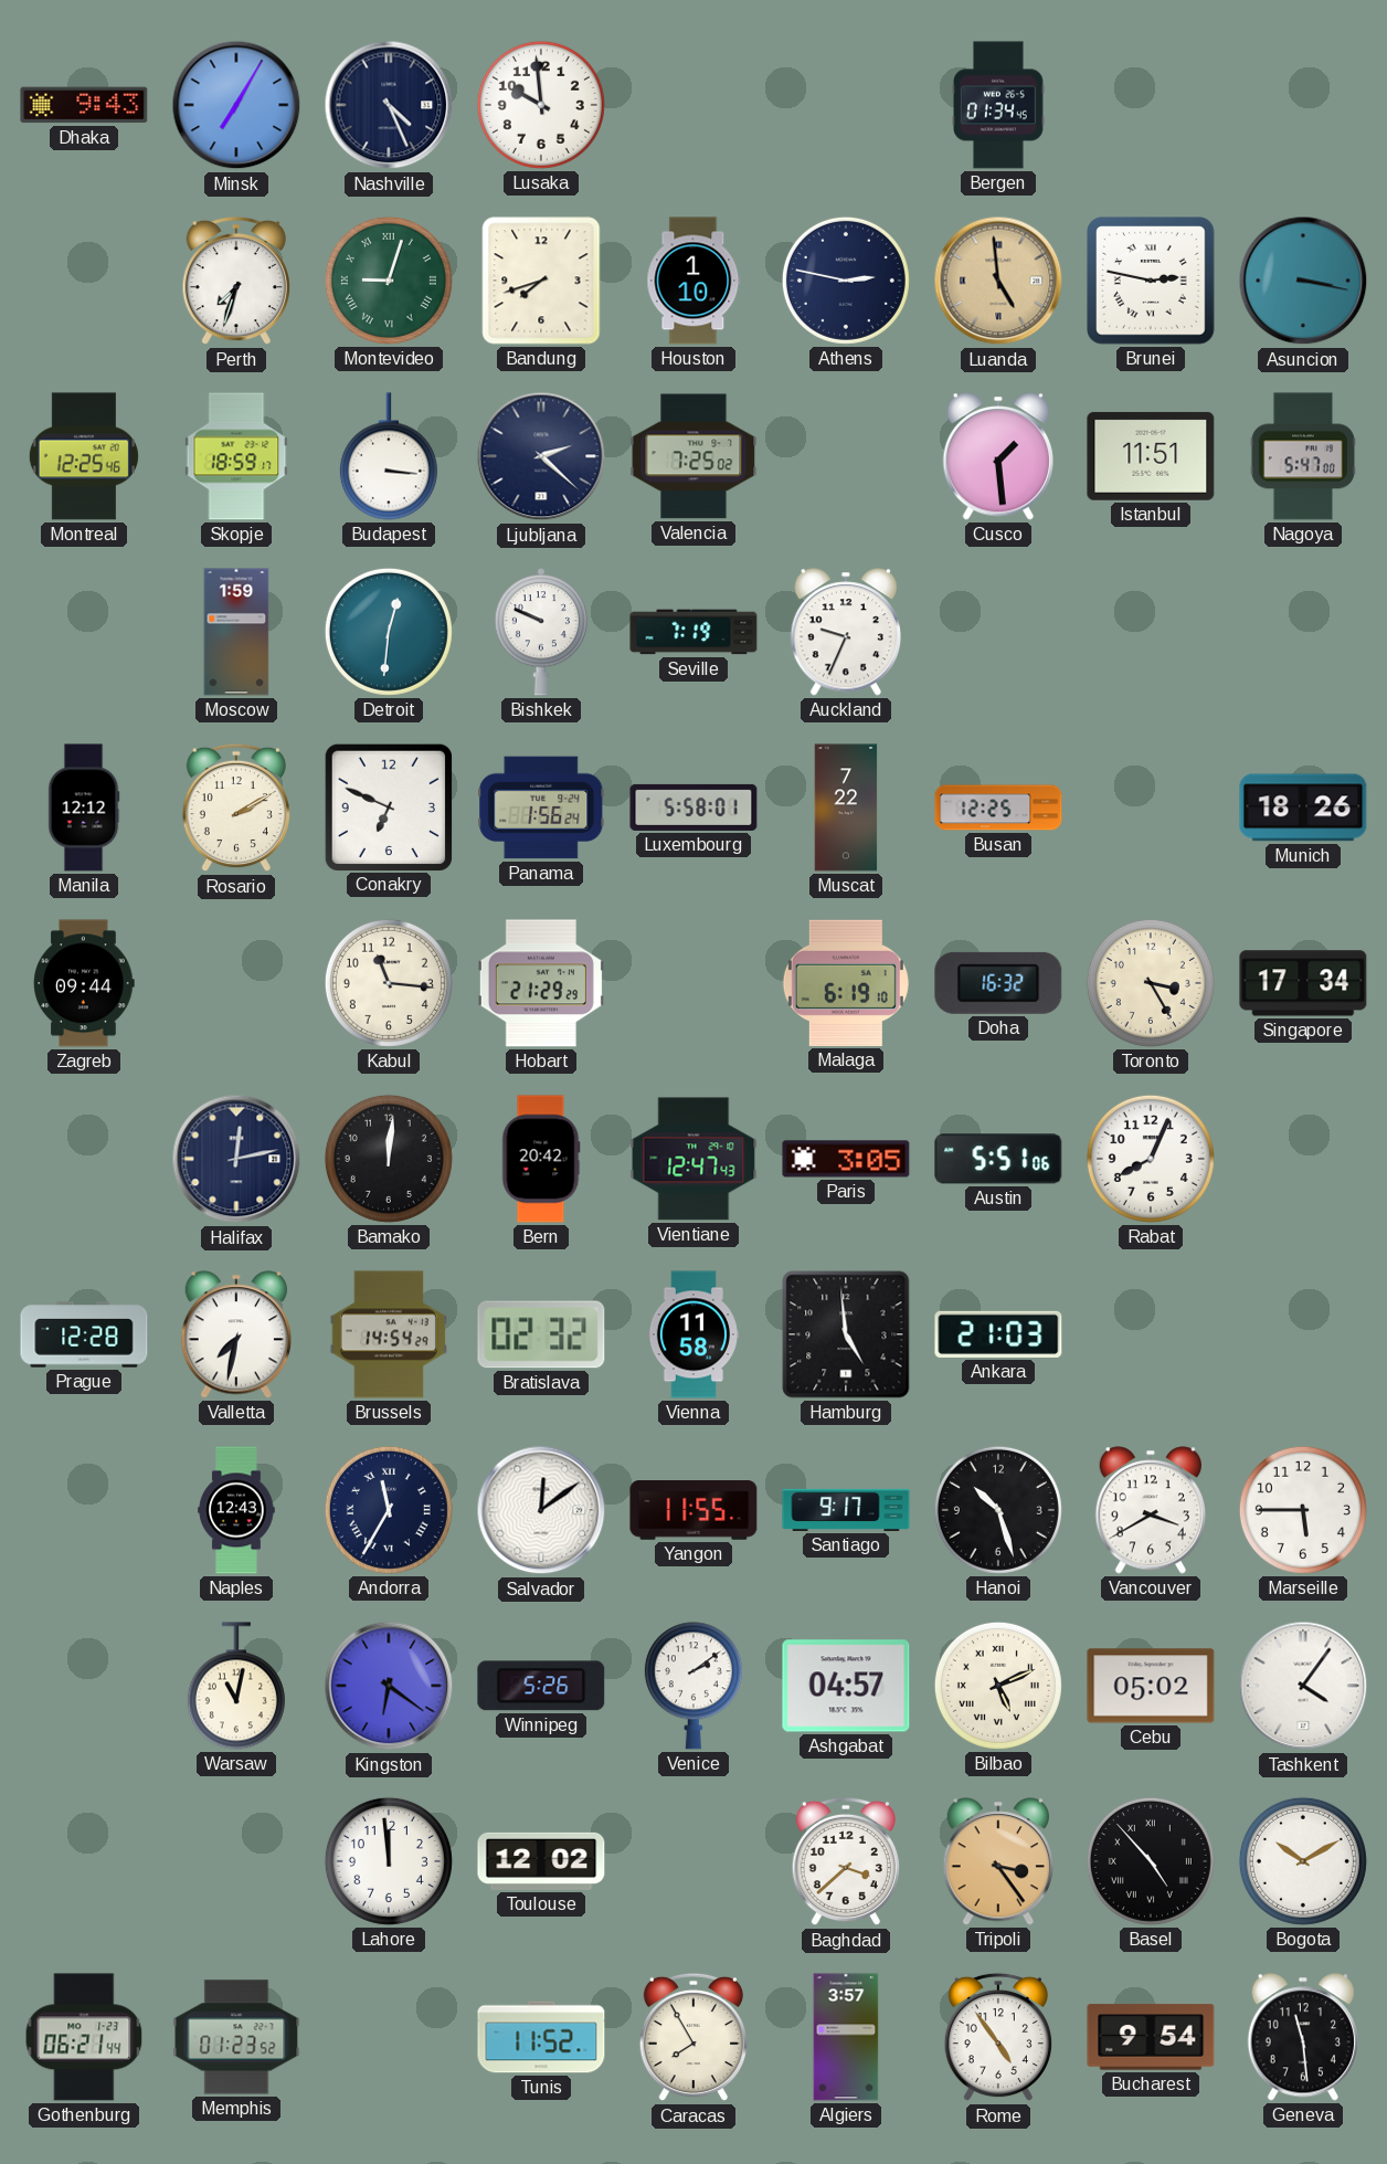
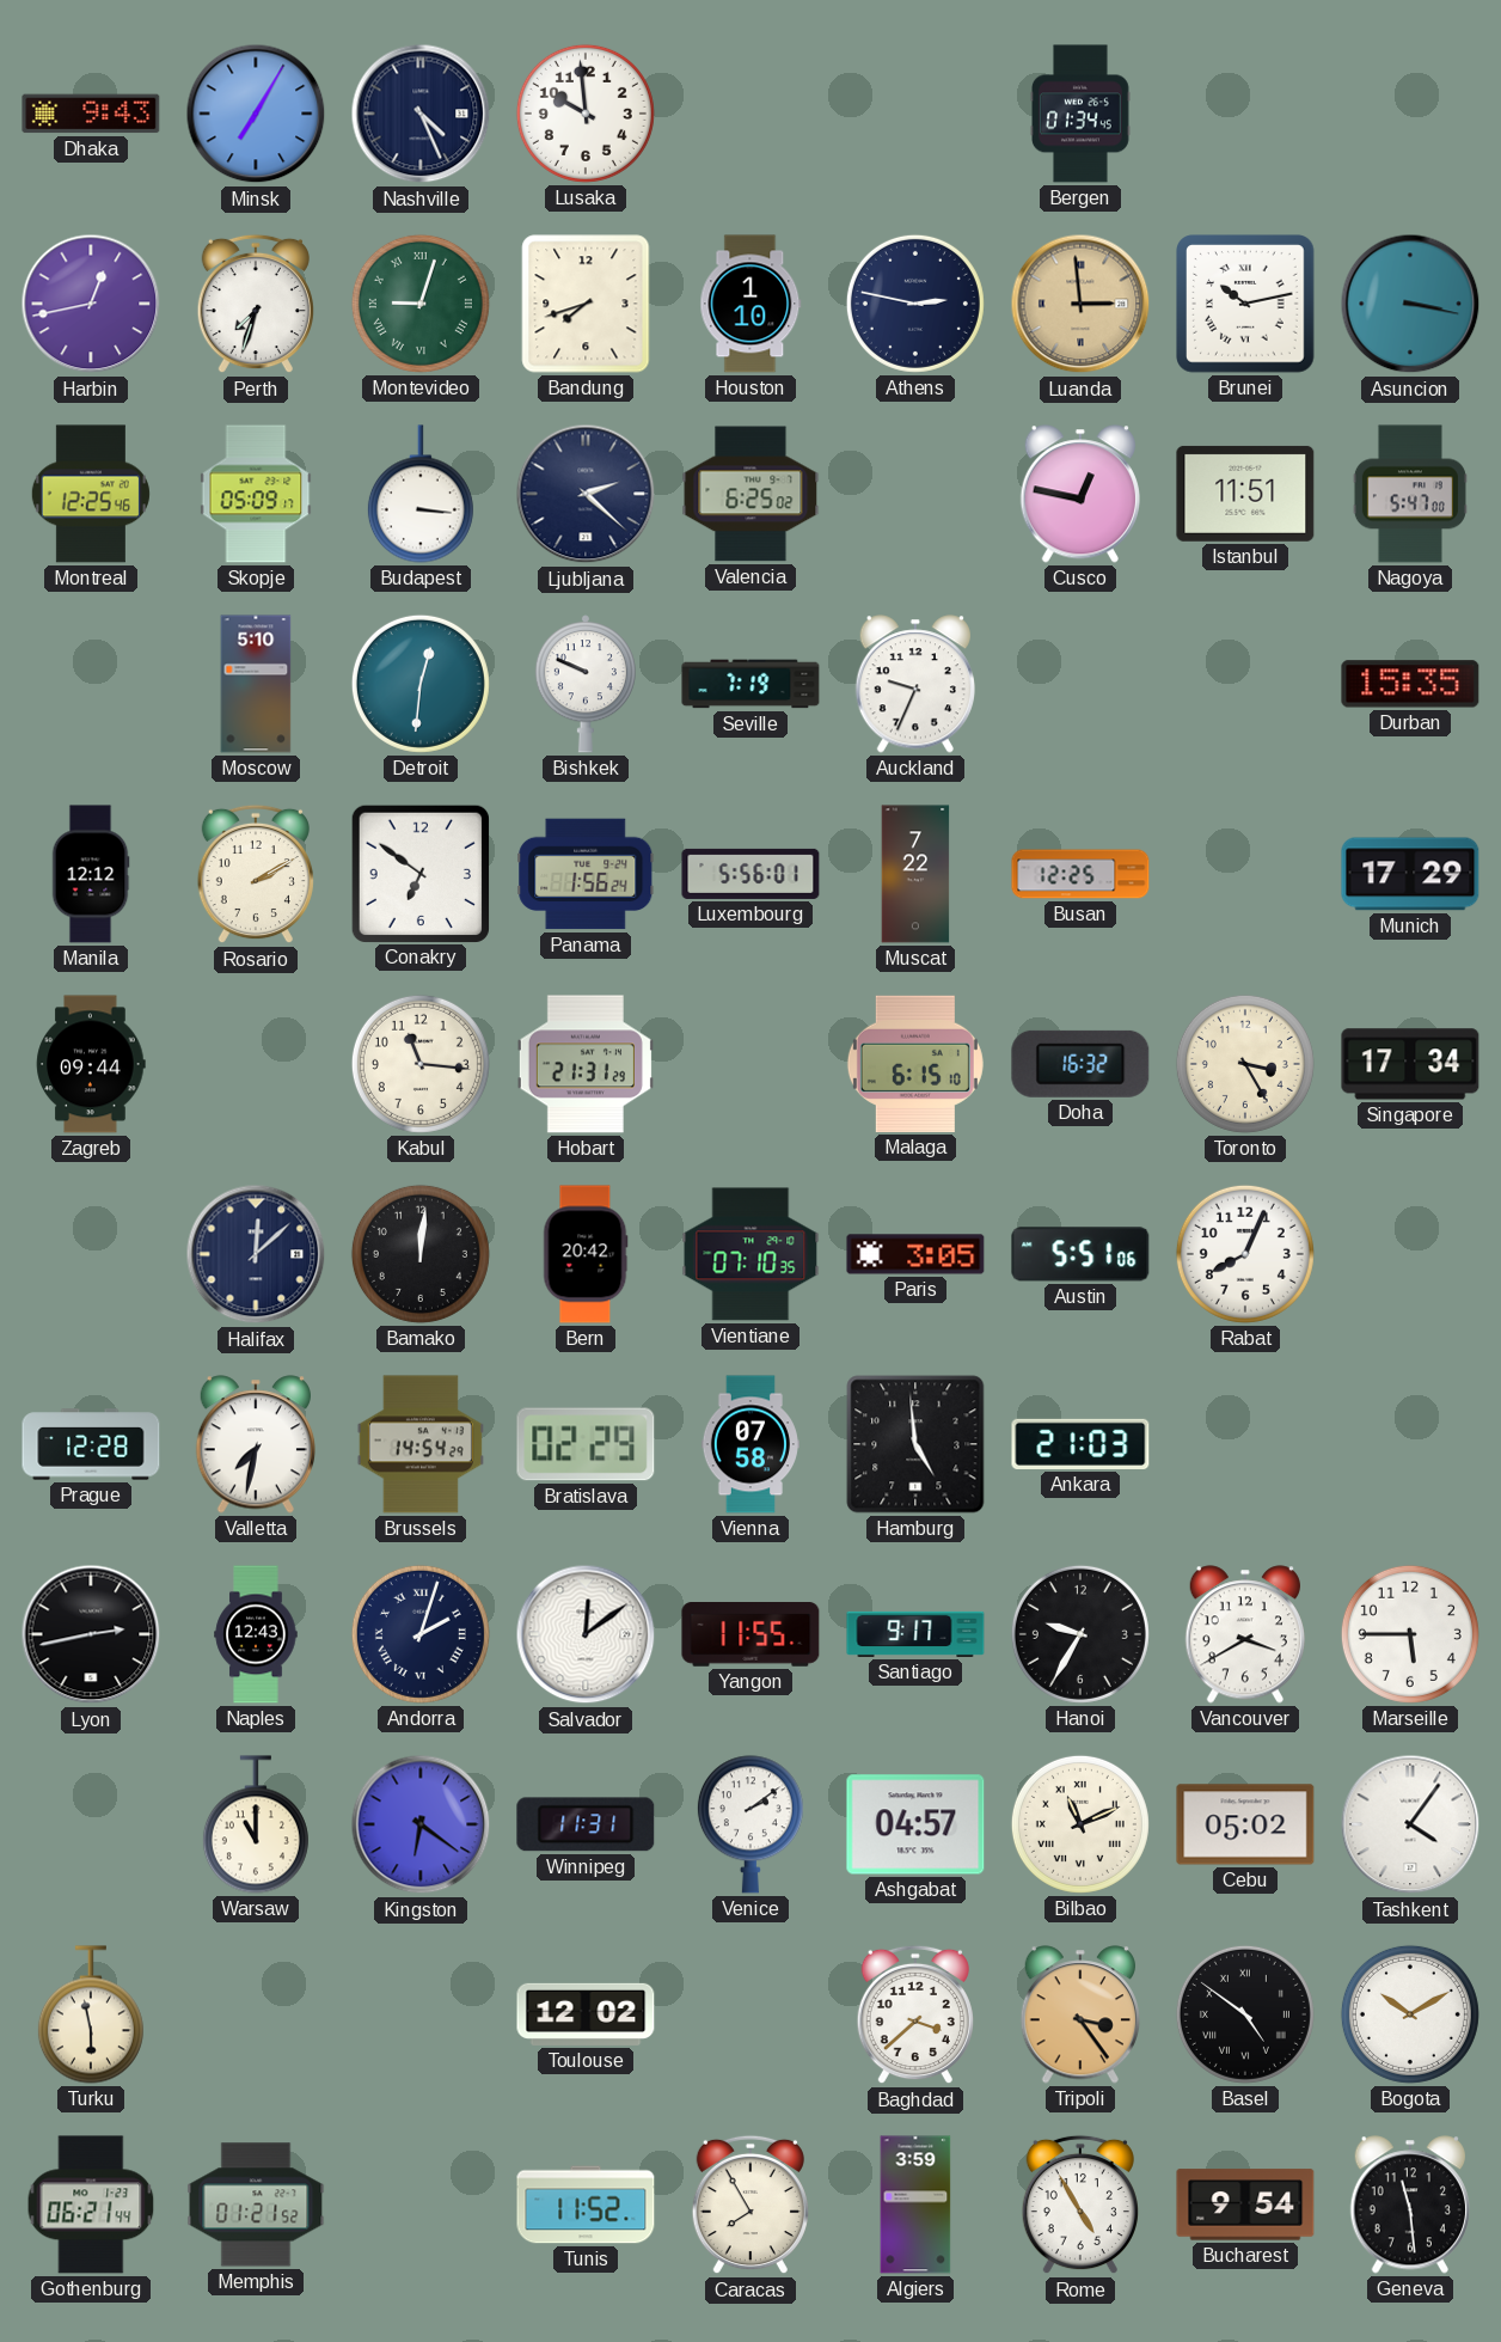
Harbin: none -> 12:43
Luanda: 4:59 -> 2:59
Brunei: 2:47 -> 10:13
Skopje: 18:59 -> 05:09
Valencia: 7:25 -> 6:25
Cusco: 1:29 -> 12:47
Moscow: 1:59 -> 5:10
Durban: none -> 15:35
Conakry: 6:49 -> 6:51
Luxembourg: 5:58 -> 5:56
Munich: 18:26 -> 17:29
Hobart: 21:29 -> 21:31
Malaga: 6:19 -> 6:15
Halifax: 12:13 -> 12:08
Vientiane: 12:47 -> 07:10
Bratislava: 02:32 -> 02:29
Vienna: 11:58 -> 07:58
Lyon: none -> 2:43
Andorra: 11:35 -> 2:03
Hanoi: 10:27 -> 9:35
Warsaw: 11:02 -> 11:00
Winnipeg: 5:26 -> 11:31
Bilbao: 5:11 -> 11:11
Turku: none -> 5:58
Lahore: 11:59 -> none
Basel: 4:53 -> 4:51
Memphis: 01:23 -> 01:21
Algiers: 3:57 -> 3:59
Rome: 4:54 -> 4:55
